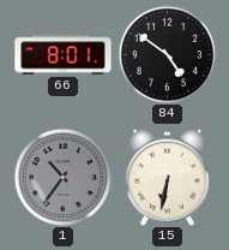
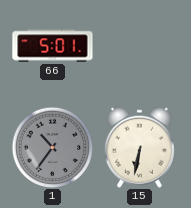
66: 8:01 -> 5:01
84: 4:51 -> none
